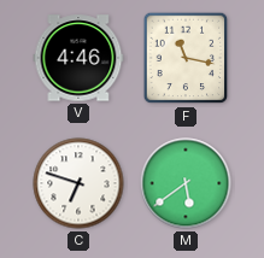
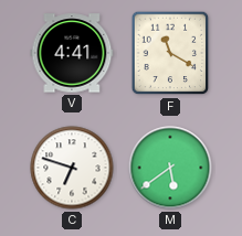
V: 4:46 -> 4:41
F: 11:17 -> 11:20
